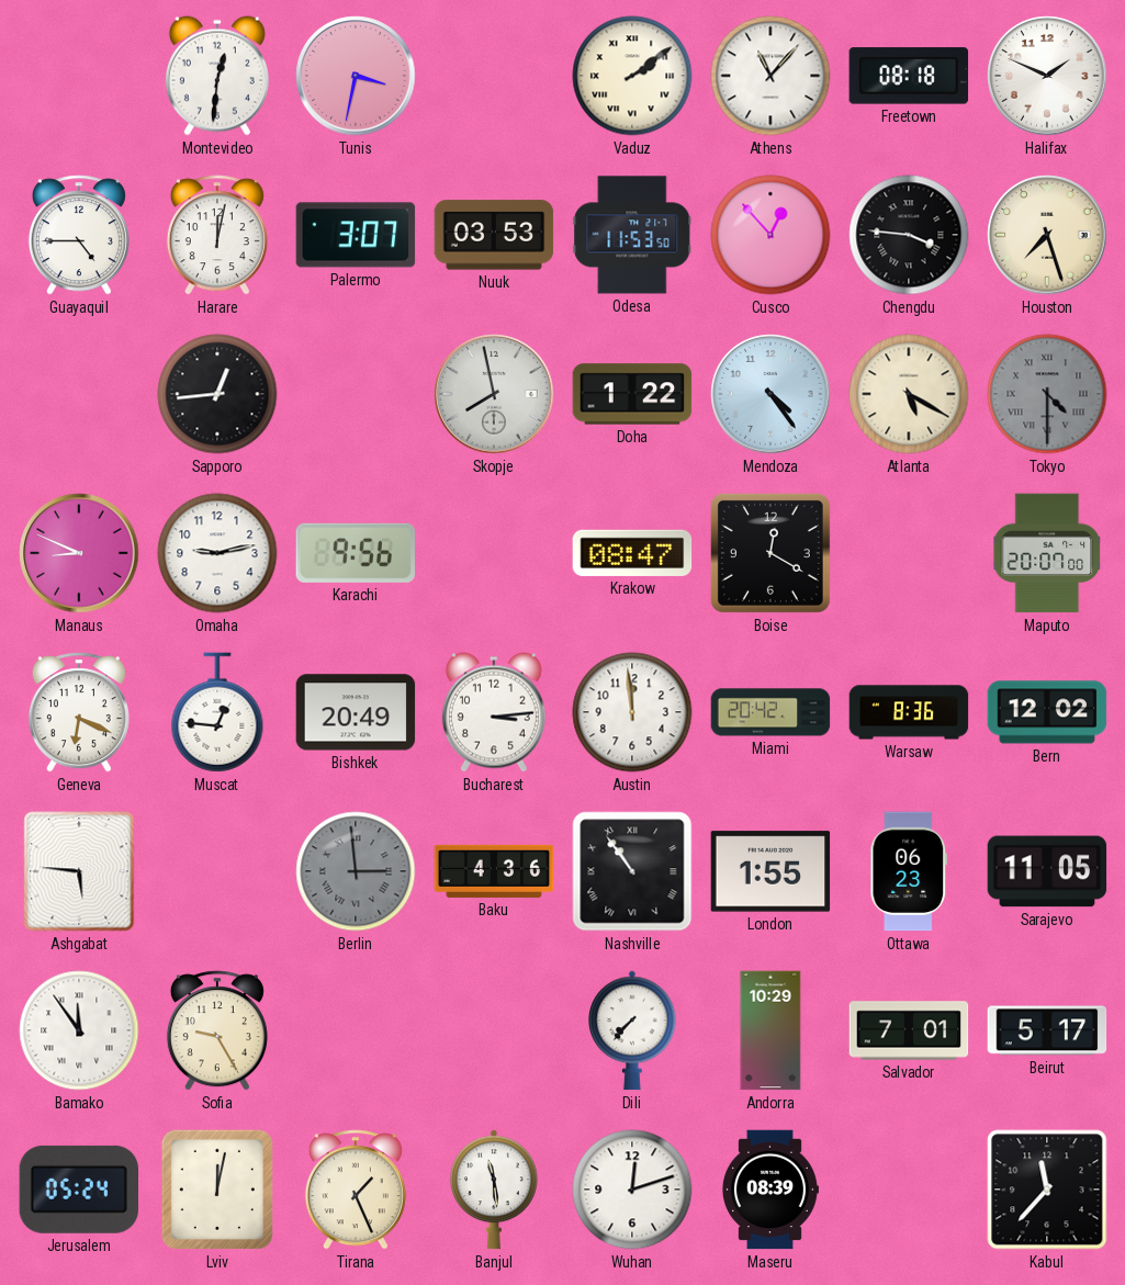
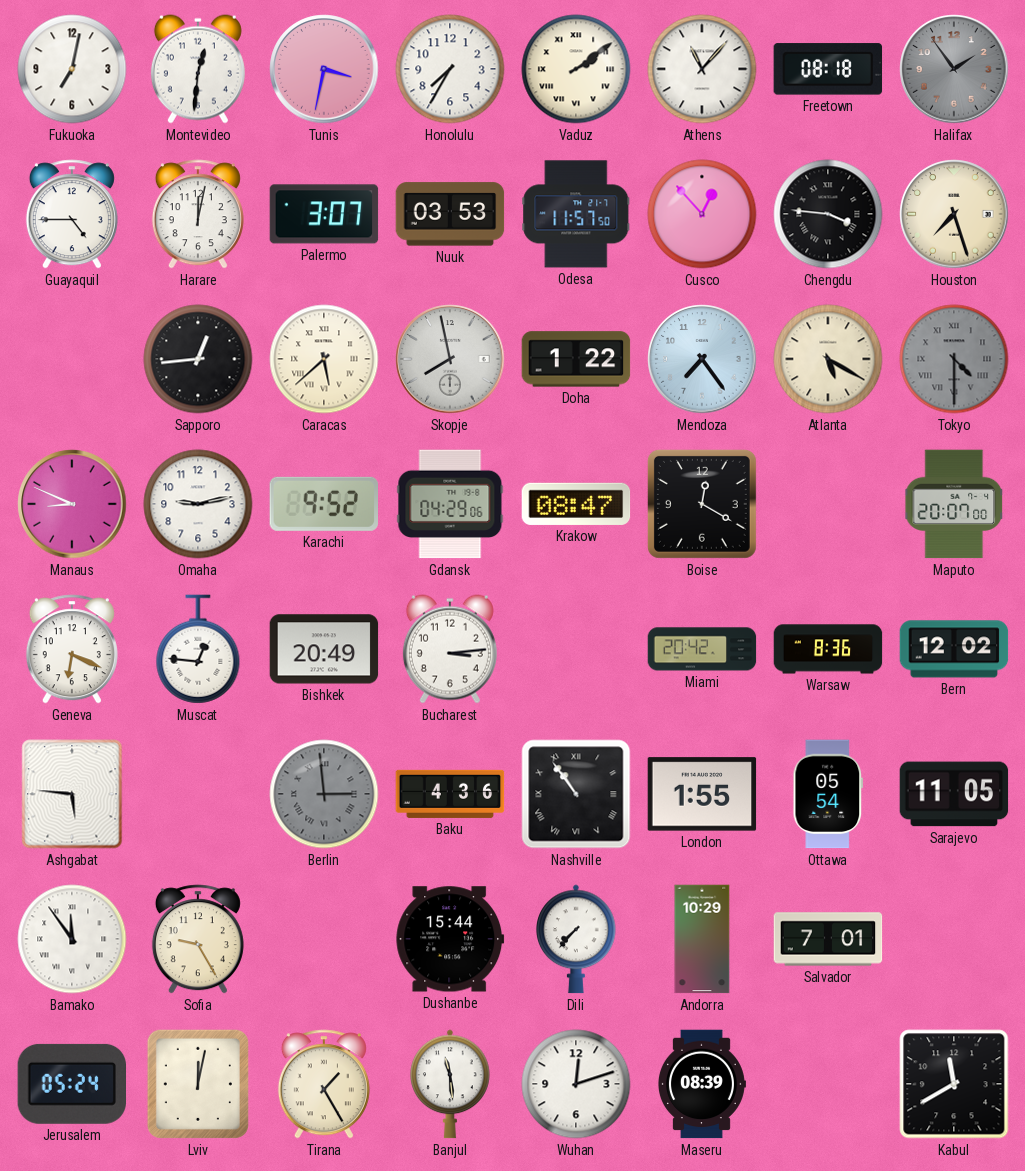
Fukuoka: none -> 7:02
Honolulu: none -> 7:35
Halifax: 1:49 -> 1:54
Halifax dial: white -> grey
Odesa: 11:53 -> 11:57
Caracas: none -> 5:38
Mendoza: 4:24 -> 7:24
Karachi: 9:56 -> 9:52
Gdansk: none -> 04:29
Austin: 11:59 -> none
Ottawa: 06:23 -> 05:54
Dushanbe: none -> 15:44
Beirut: 5:17 -> none
Tirana: 1:26 -> 1:25
Kabul: 11:37 -> 11:40
